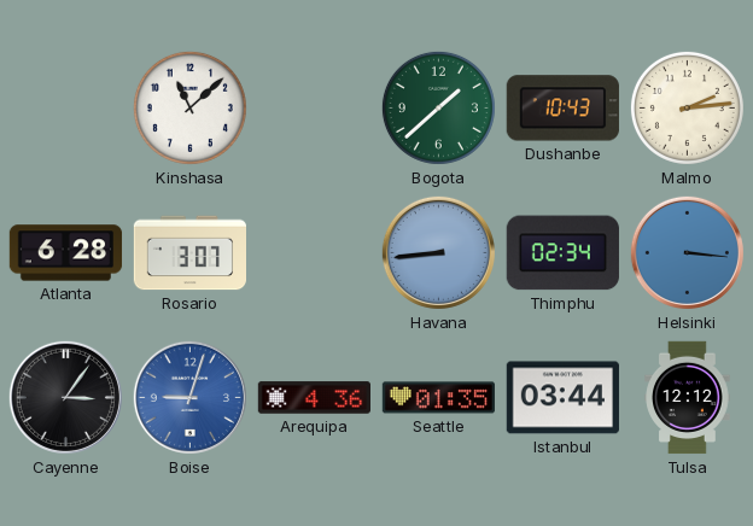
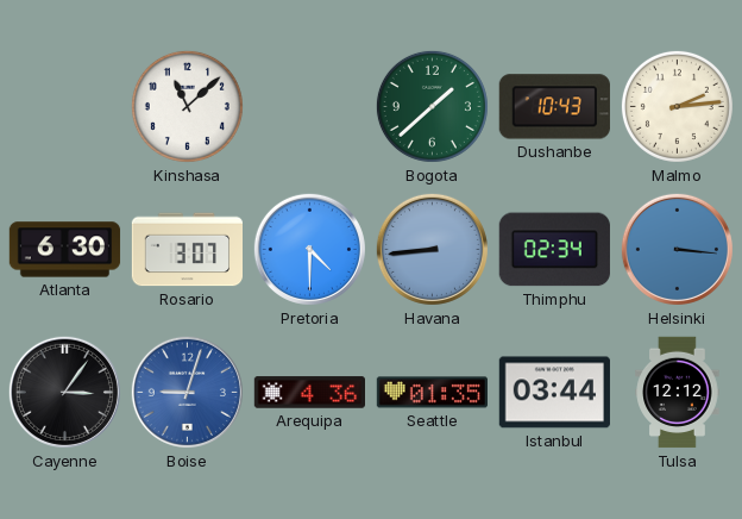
Atlanta: 6:28 -> 6:30
Pretoria: none -> 4:30
